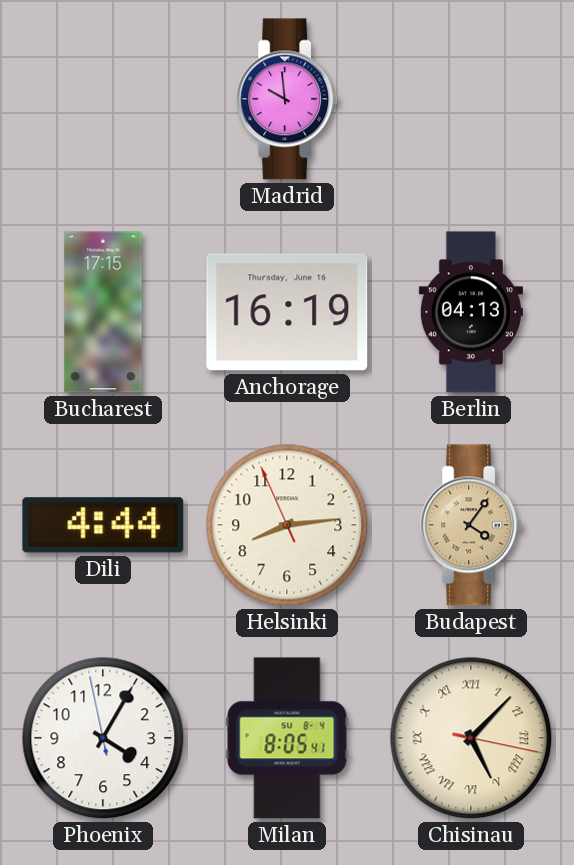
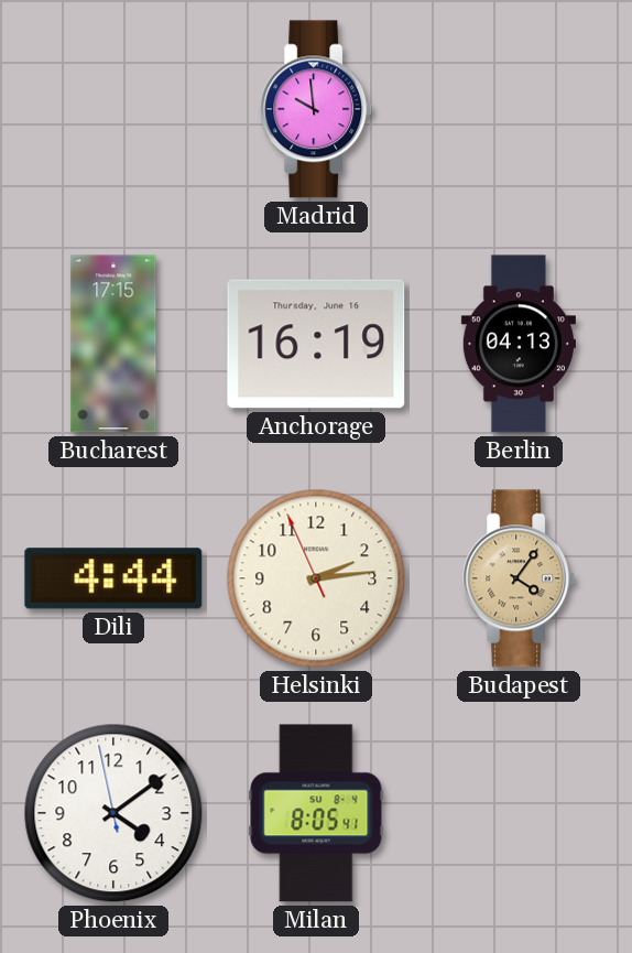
Helsinki: 8:13 -> 2:13
Phoenix: 4:04 -> 4:08
Chisinau: 5:07 -> none
